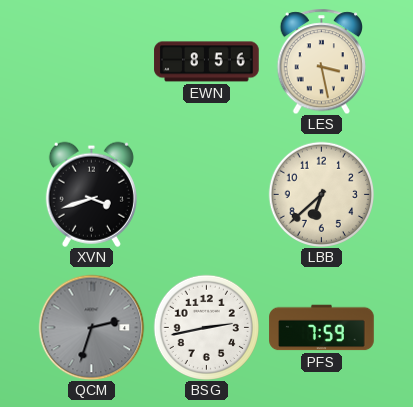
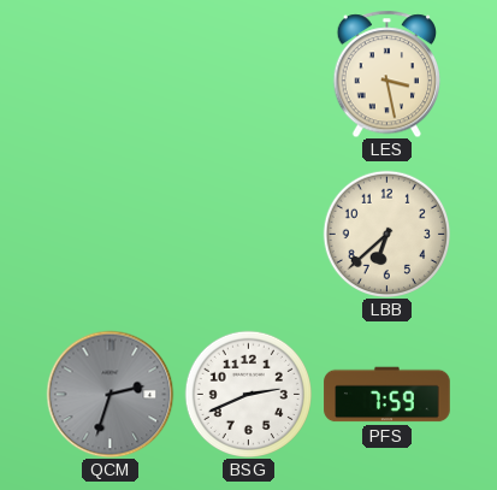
EWN: 8:56 -> none
XVN: 3:42 -> none
BSG: 2:43 -> 2:41
